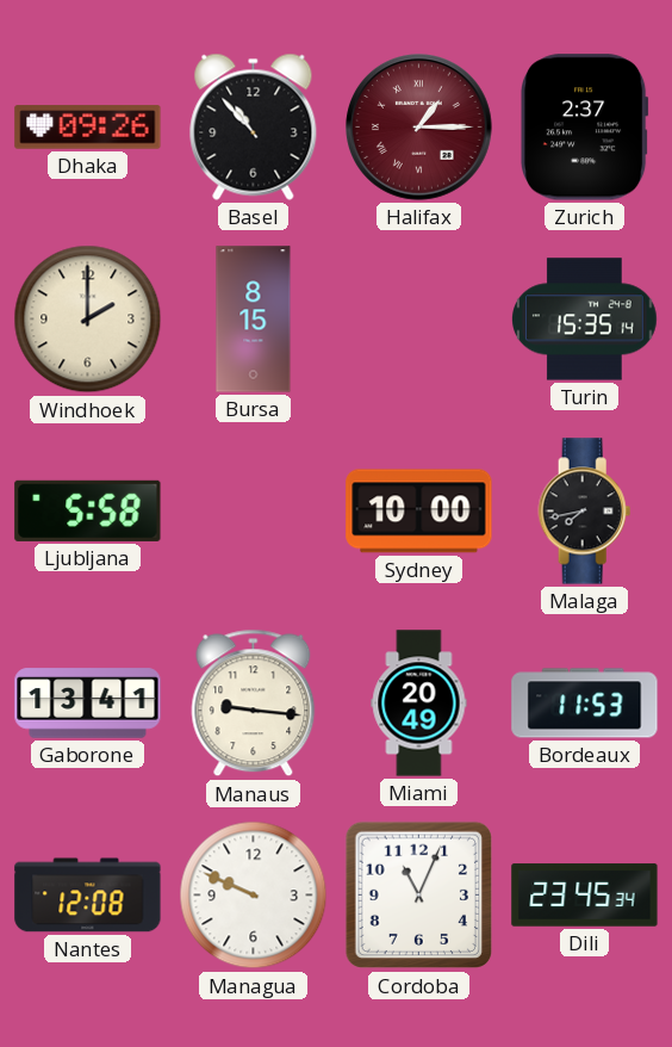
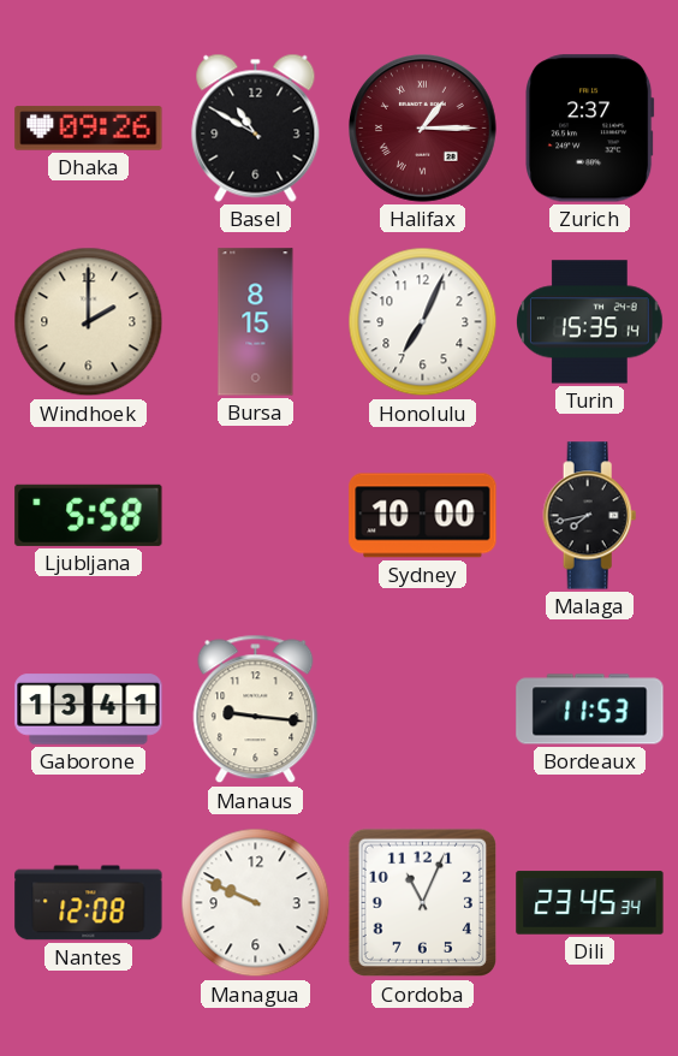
Basel: 10:53 -> 10:50
Honolulu: none -> 7:04
Miami: 20:49 -> none
